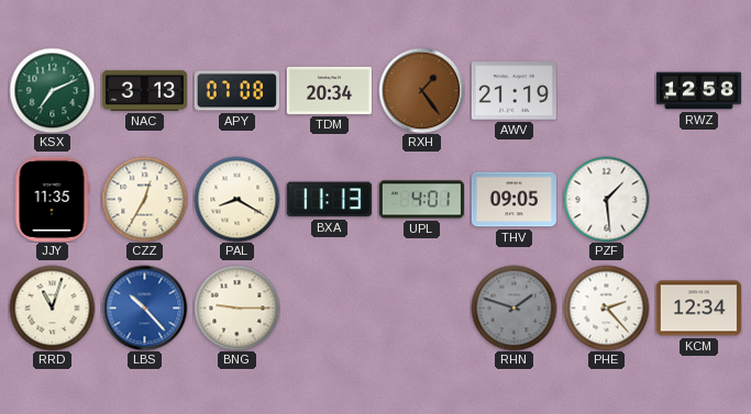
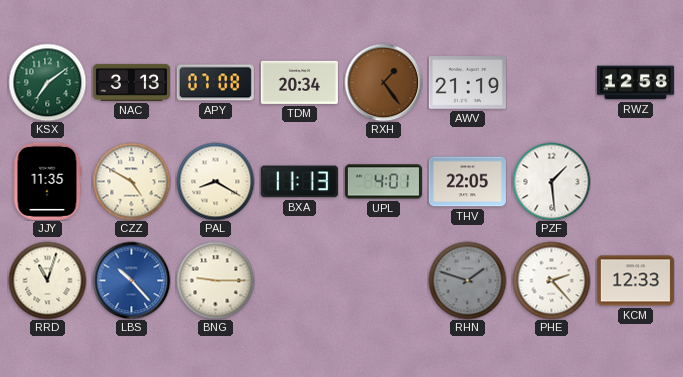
KSX: 7:11 -> 7:09
CZZ: 12:35 -> 4:50
THV: 09:05 -> 22:05
KCM: 12:34 -> 12:33
